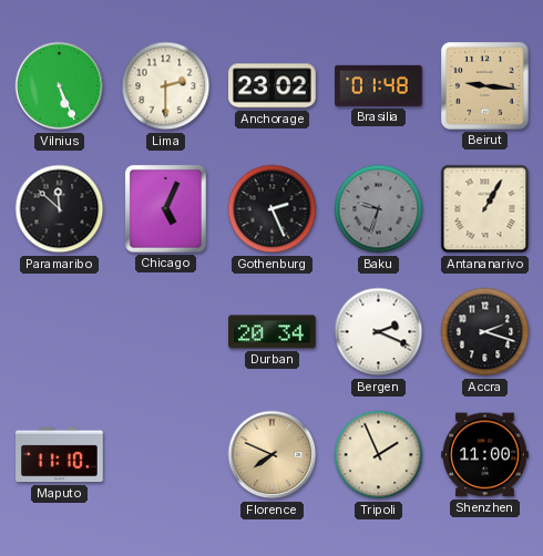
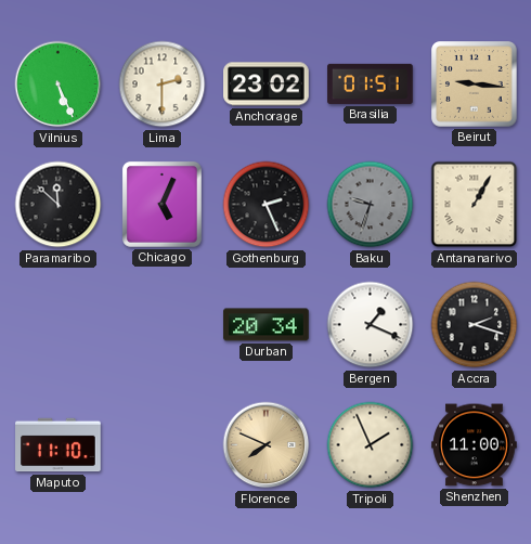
Brasilia: 01:48 -> 01:51
Bergen: 2:19 -> 1:19
